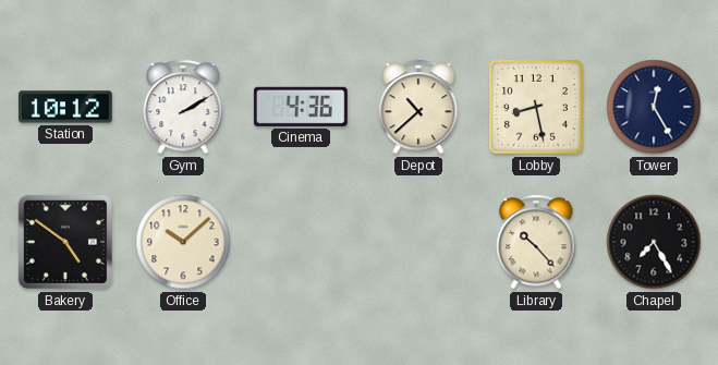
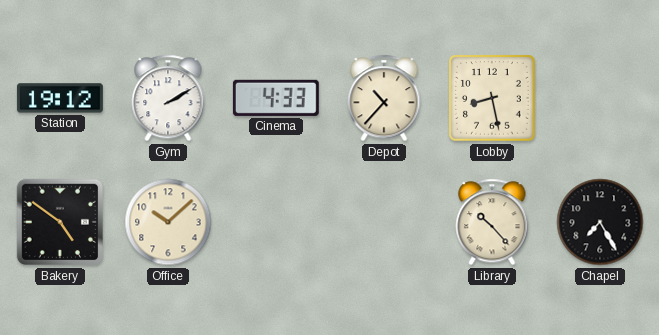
Station: 10:12 -> 19:12
Cinema: 4:36 -> 4:33
Depot: 10:38 -> 10:37
Tower: 12:25 -> none
